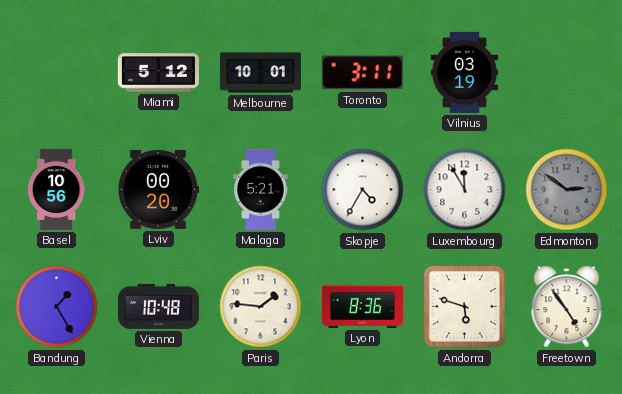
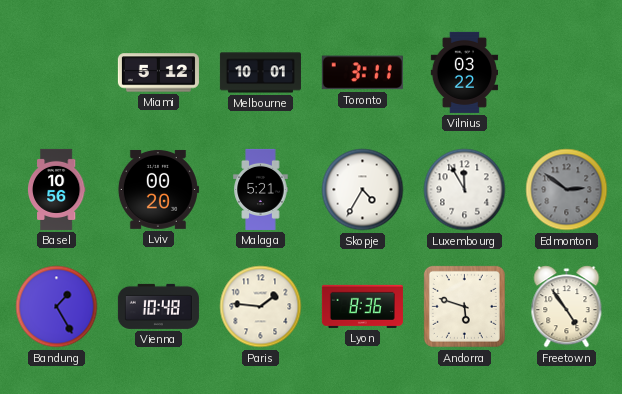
Vilnius: 03:19 -> 03:22
